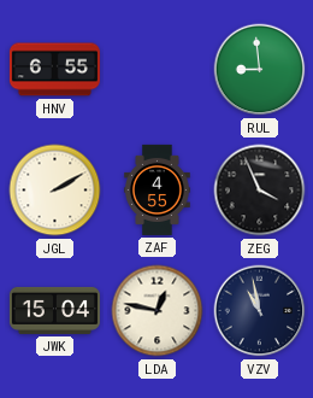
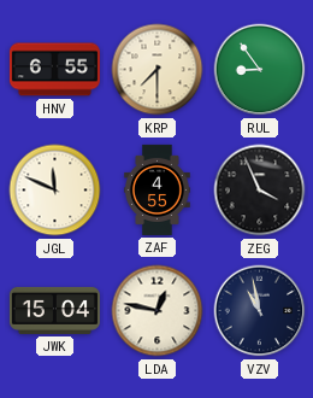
KRP: none -> 7:30
RUL: 8:59 -> 8:54
JGL: 2:10 -> 11:49
